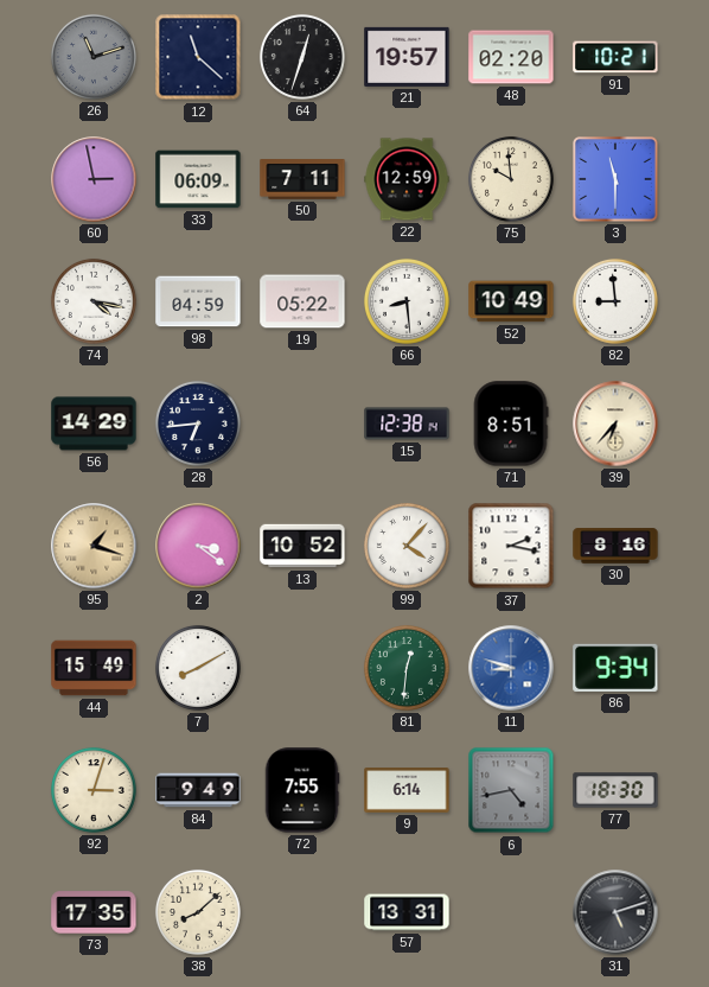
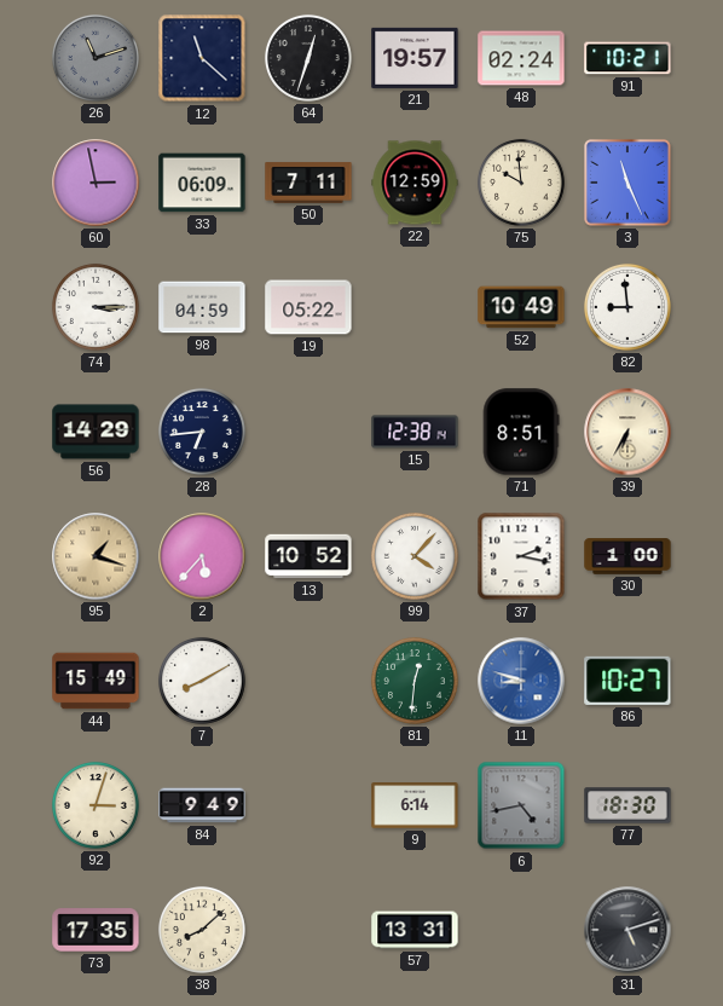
48: 02:20 -> 02:24
3: 11:30 -> 11:26
74: 4:17 -> 3:15
66: 8:29 -> none
39: 6:37 -> 6:35
2: 3:21 -> 5:37
30: 8:16 -> 1:00
86: 9:34 -> 10:27
72: 7:55 -> none
